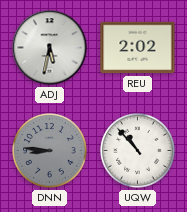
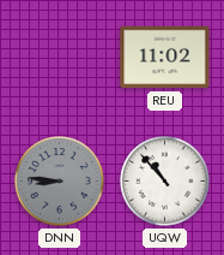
ADJ: 5:32 -> none
REU: 2:02 -> 11:02
